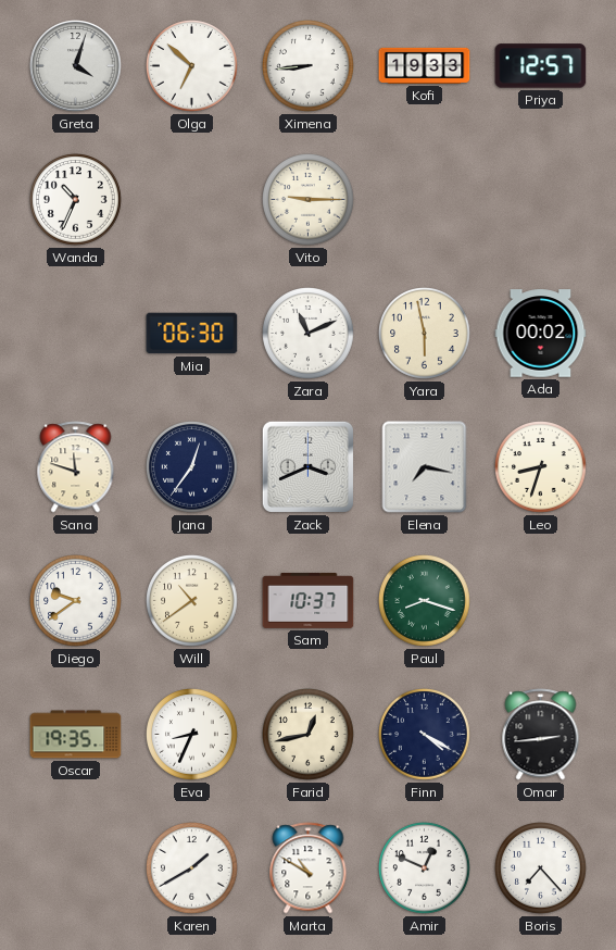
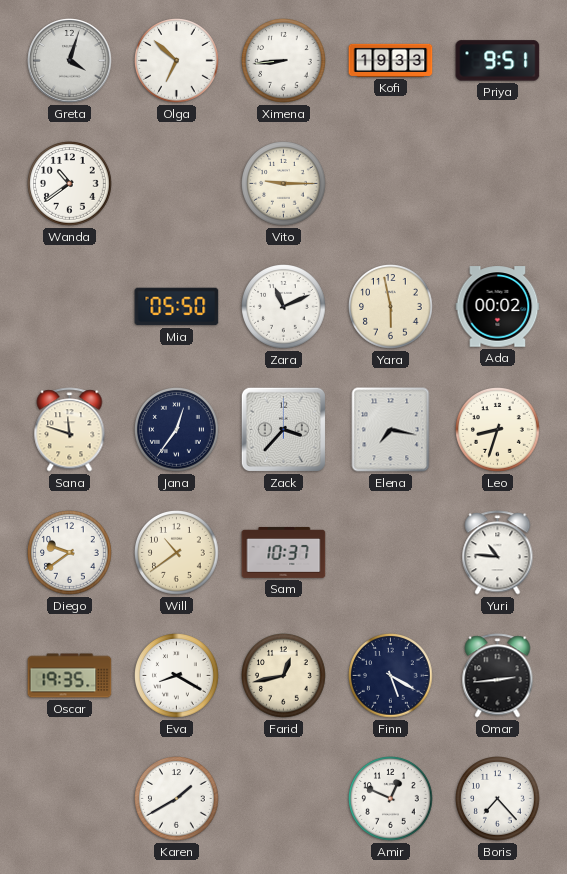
Priya: 12:57 -> 9:51
Wanda: 10:34 -> 10:39
Mia: 06:30 -> 05:50
Zack: 3:41 -> 3:37
Paul: 8:18 -> none
Yuri: none -> 10:46
Eva: 8:34 -> 8:20
Finn: 4:20 -> 5:20
Marta: 10:50 -> none
